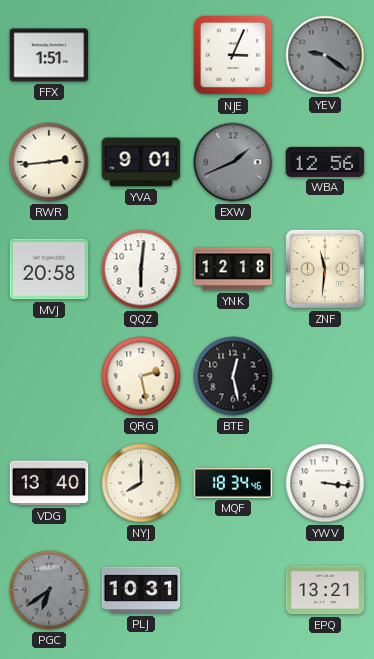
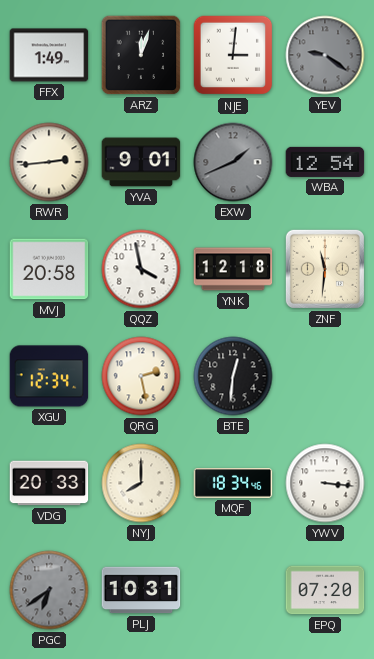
FFX: 1:51 -> 1:49
ARZ: none -> 12:03
NJE: 3:04 -> 3:01
WBA: 12:56 -> 12:54
QQZ: 6:01 -> 3:58
XGU: none -> 12:34
BTE: 12:28 -> 12:31
VDG: 13:40 -> 20:33
EPQ: 13:21 -> 07:20
